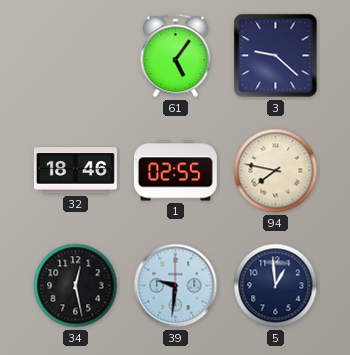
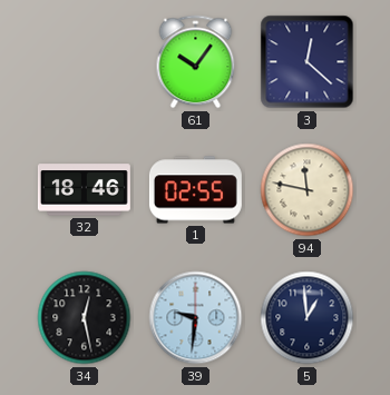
61: 5:06 -> 10:06
3: 9:22 -> 12:22
94: 7:47 -> 11:47
